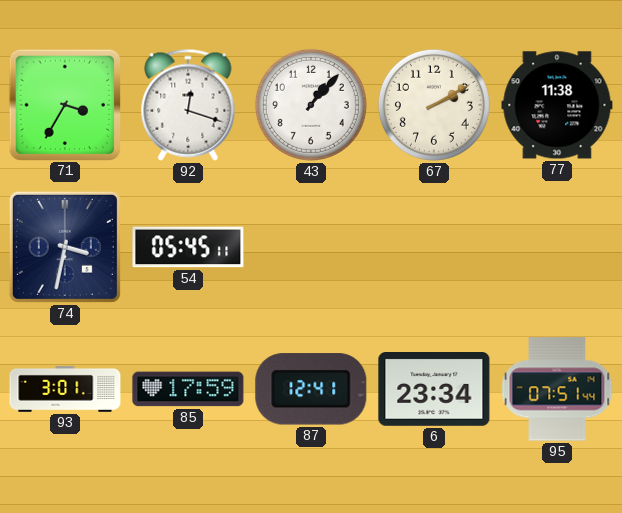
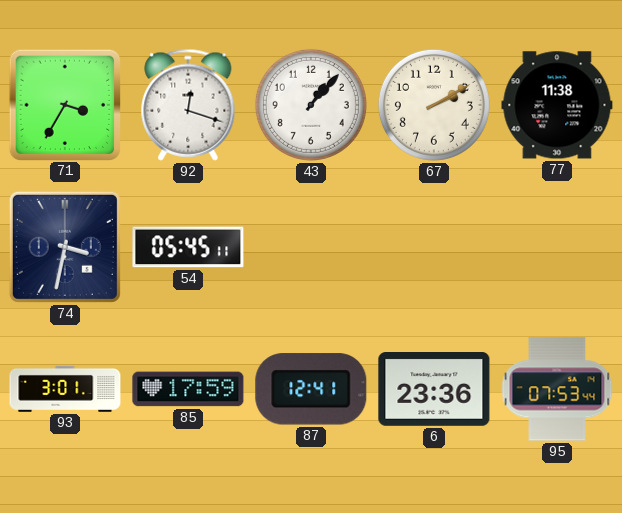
6: 23:34 -> 23:36
95: 07:51 -> 07:53
